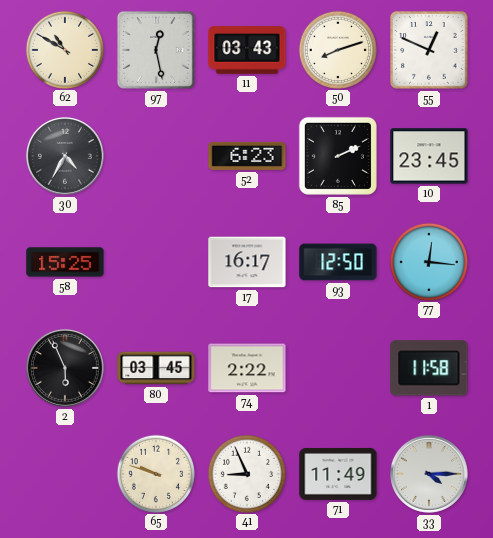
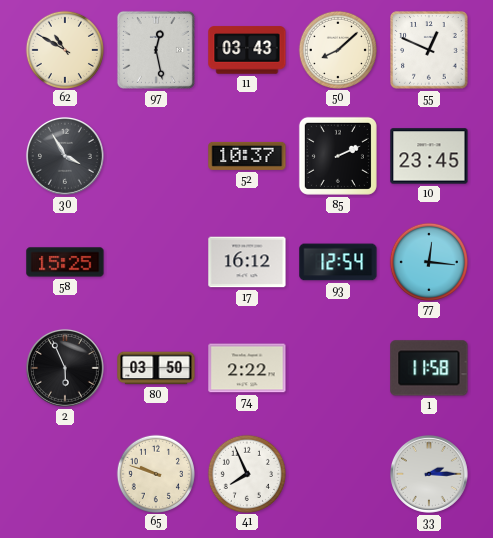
50: 8:12 -> 8:08
30: 4:35 -> 3:55
52: 6:23 -> 10:37
17: 16:17 -> 16:12
93: 12:50 -> 12:54
80: 03:45 -> 03:50
41: 8:56 -> 7:56
71: 11:49 -> none
33: 4:15 -> 2:15
